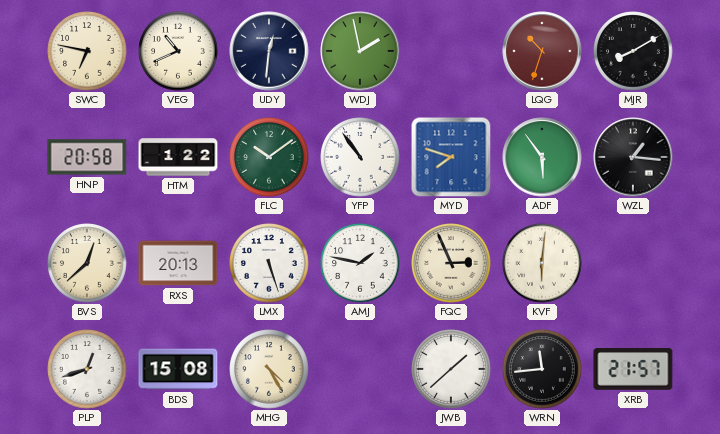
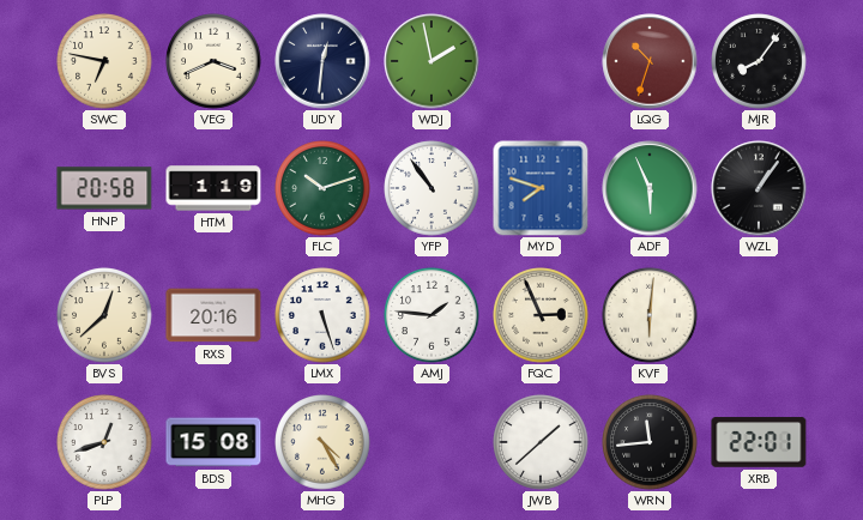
VEG: 10:41 -> 3:41
MJR: 8:10 -> 8:06
HTM: 1:22 -> 1:19
FLC: 10:09 -> 10:12
ADF: 5:54 -> 5:56
WZL: 1:16 -> 1:06
RXS: 20:13 -> 20:16
AMJ: 1:47 -> 1:46
XRB: 21:57 -> 22:01
